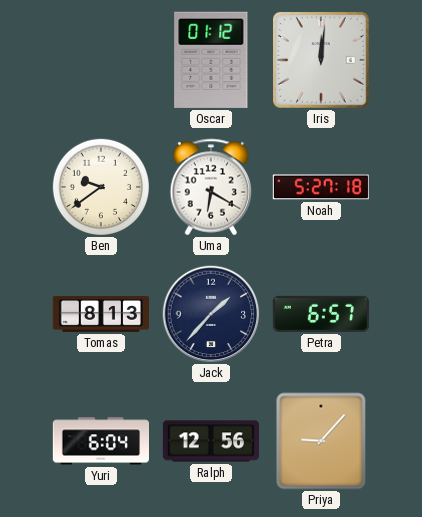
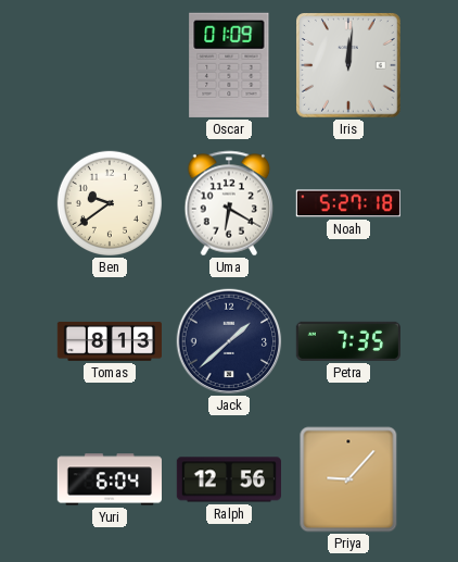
Oscar: 01:12 -> 01:09
Jack: 1:37 -> 1:38
Petra: 6:57 -> 7:35
